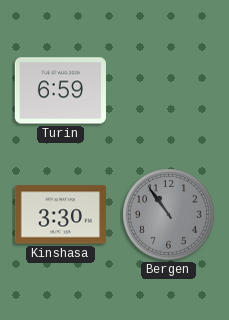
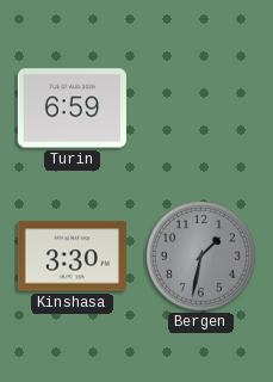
Bergen: 10:54 -> 1:32
